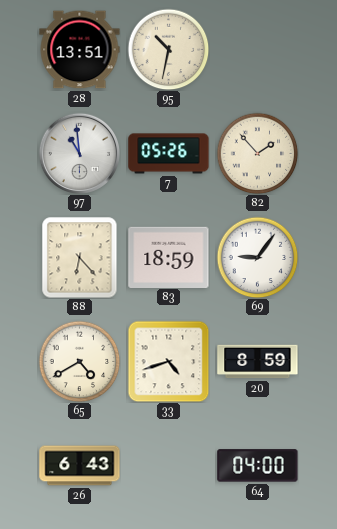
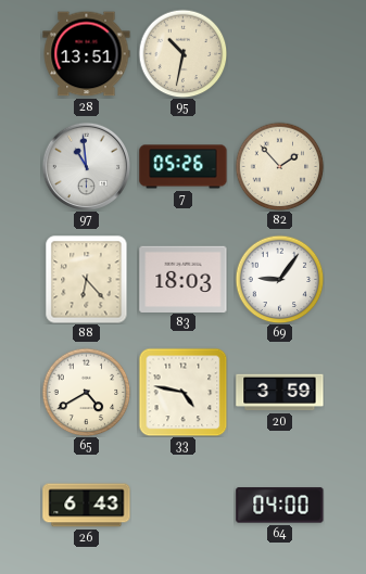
83: 18:59 -> 18:03
33: 4:42 -> 4:47
20: 8:59 -> 3:59
